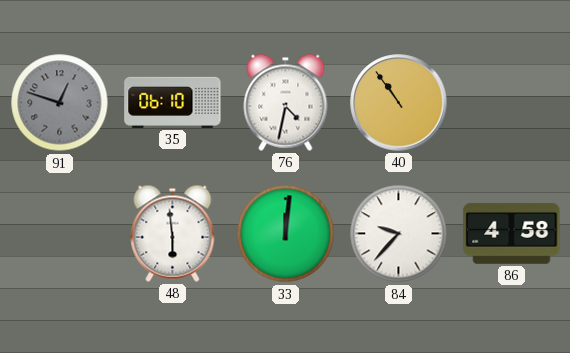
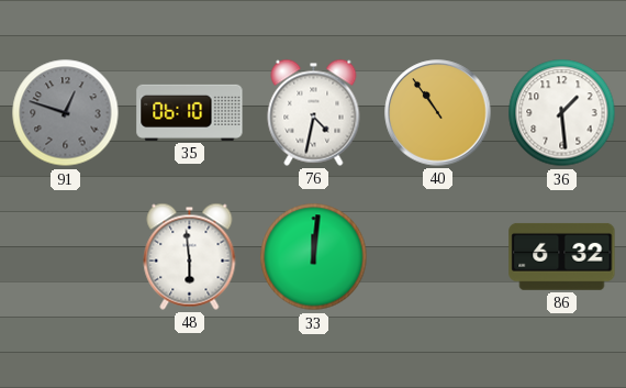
36: none -> 1:29
84: 9:37 -> none
86: 4:58 -> 6:32
